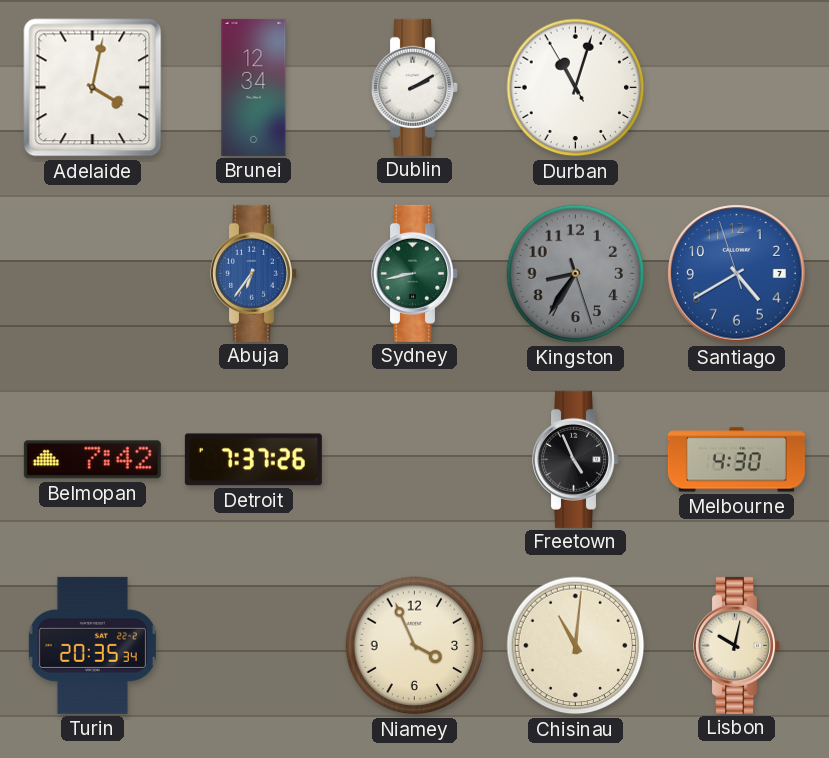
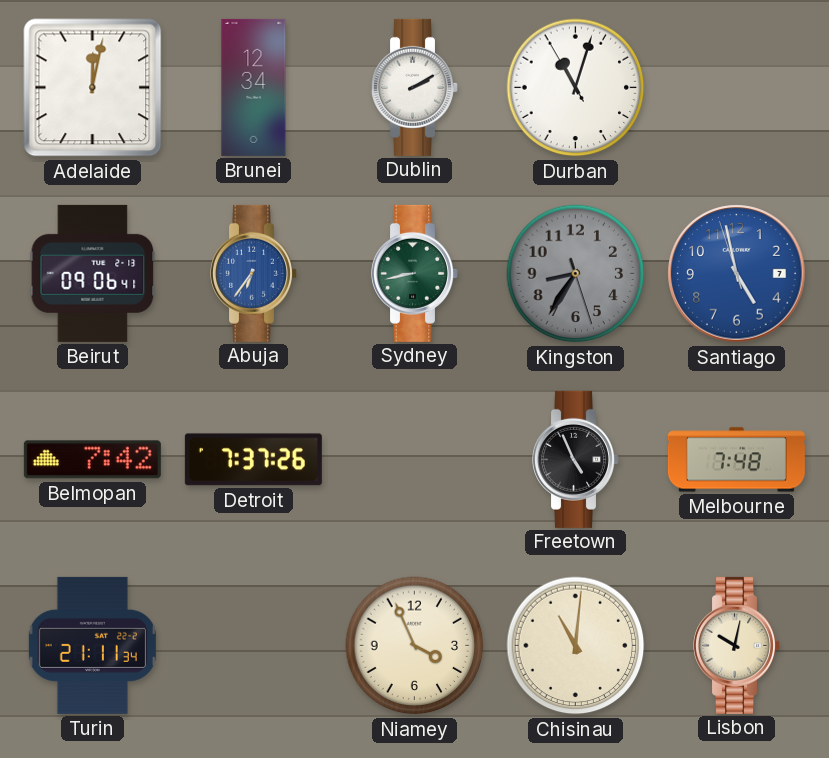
Adelaide: 4:02 -> 12:02
Beirut: none -> 09:06
Santiago: 4:39 -> 4:57
Melbourne: 4:30 -> 7:48
Turin: 20:35 -> 21:11
